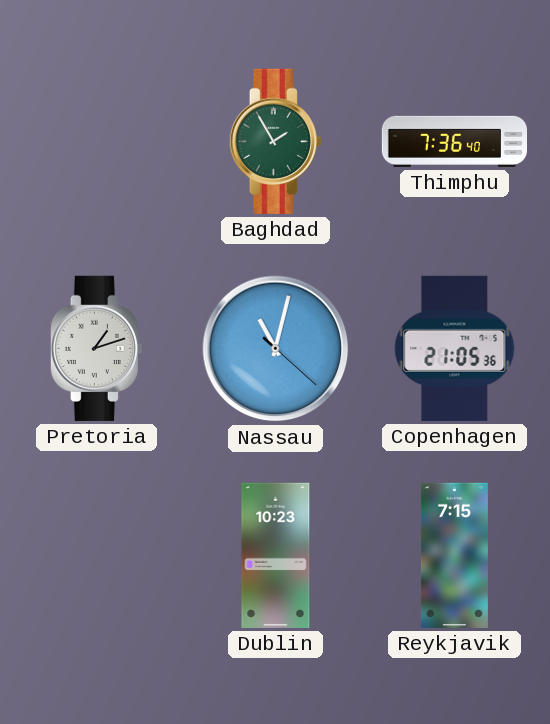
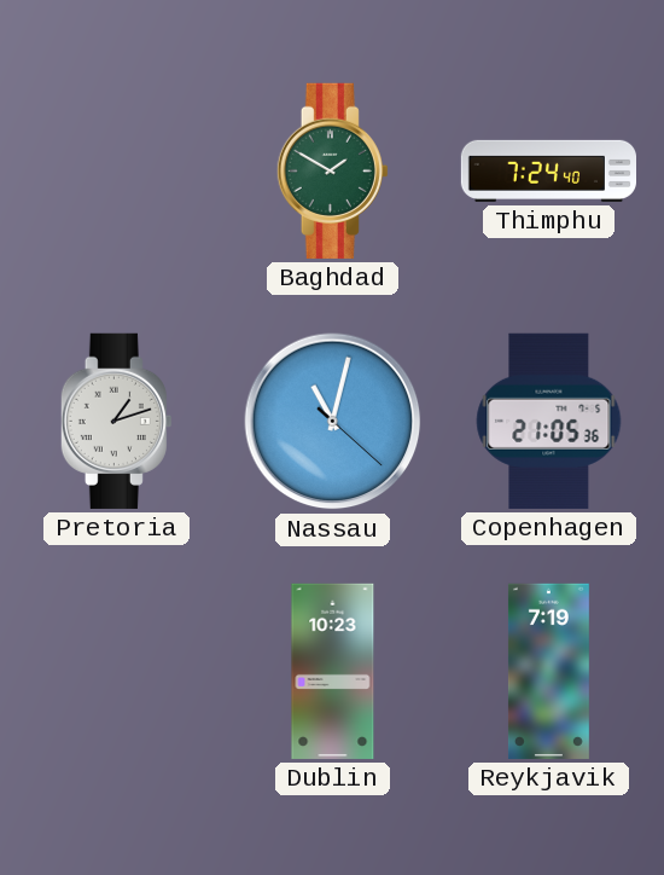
Baghdad: 1:55 -> 1:50
Thimphu: 7:36 -> 7:24
Reykjavik: 7:15 -> 7:19
